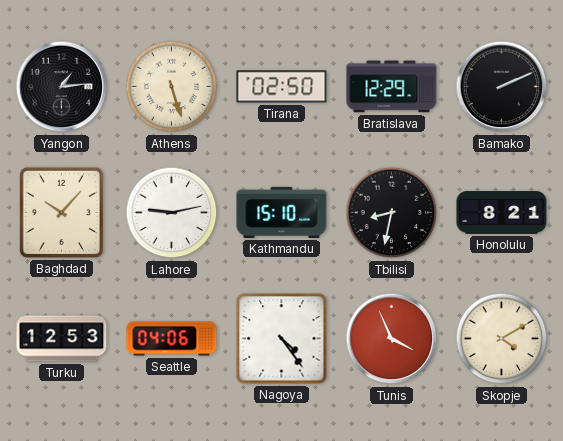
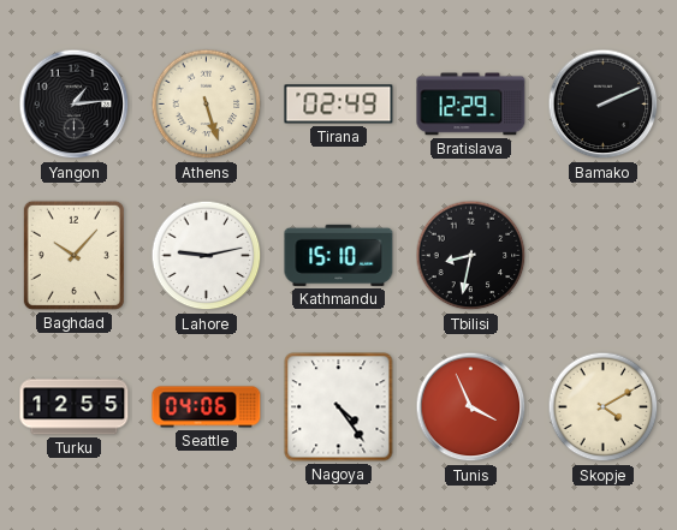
Tirana: 02:50 -> 02:49
Honolulu: 8:21 -> none
Turku: 12:53 -> 12:55
